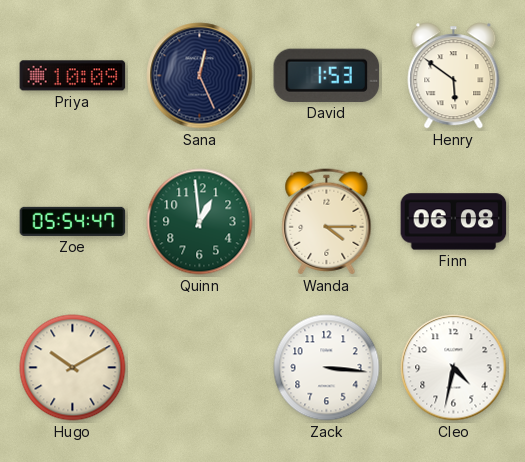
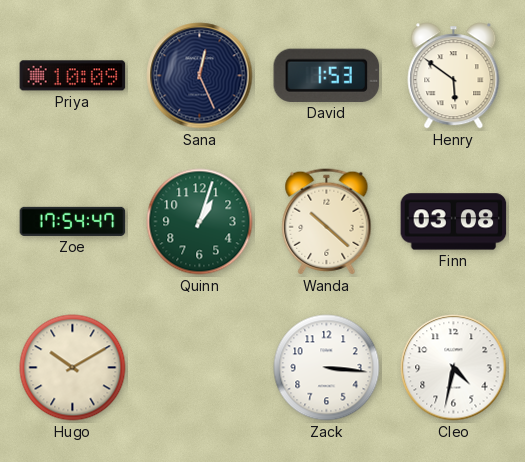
Zoe: 05:54 -> 17:54
Quinn: 12:59 -> 1:03
Wanda: 4:15 -> 10:22
Finn: 06:08 -> 03:08
